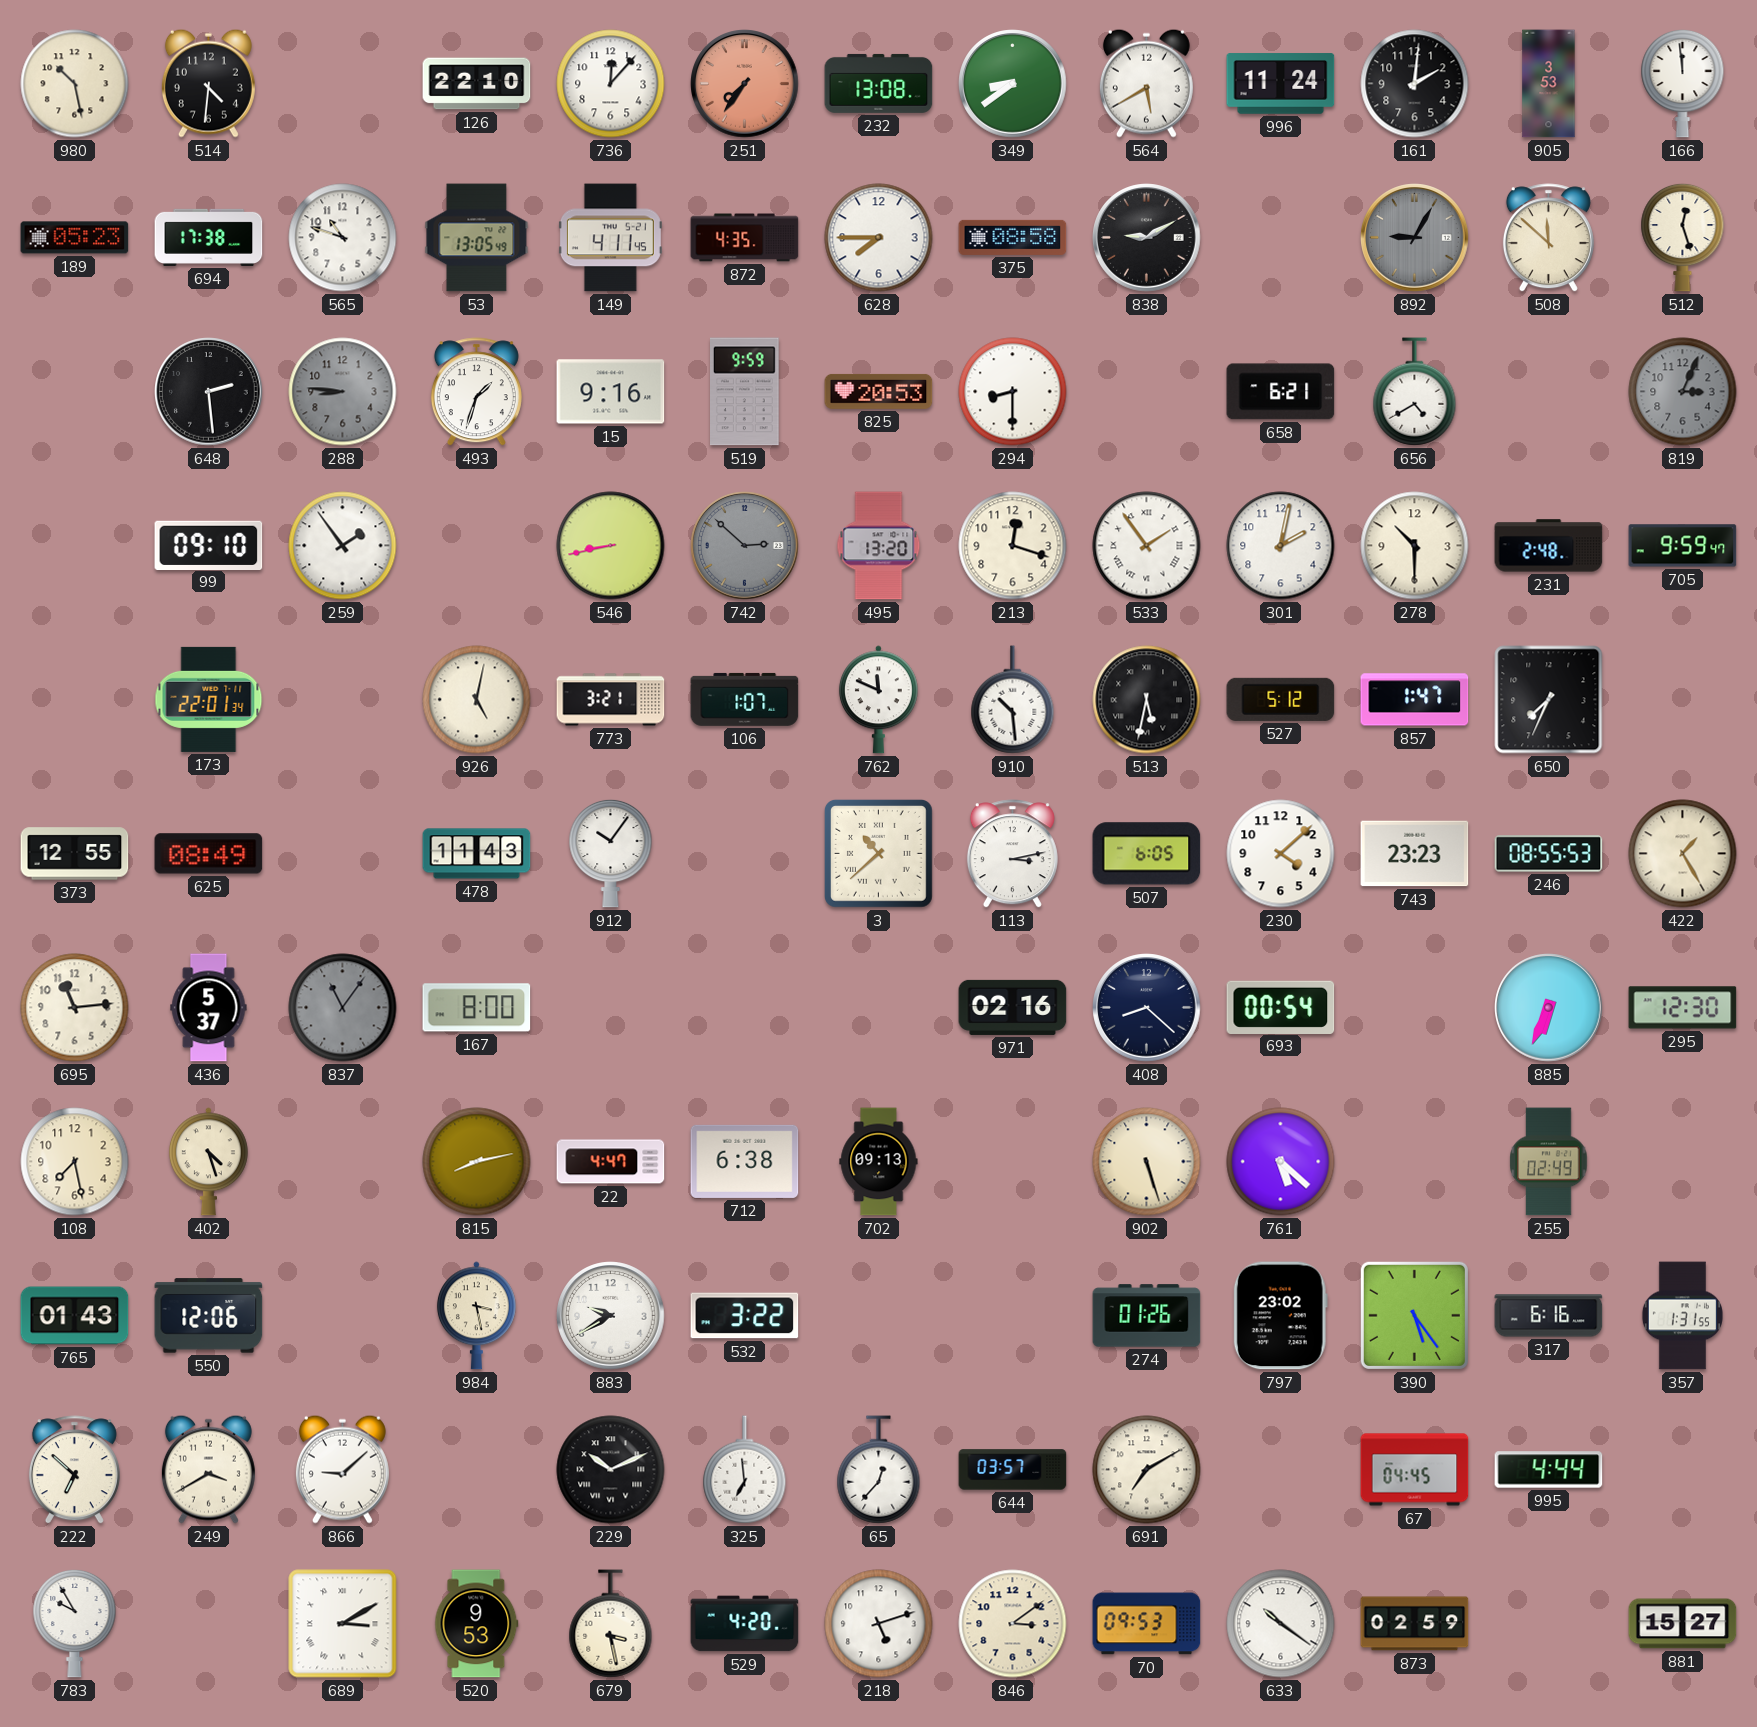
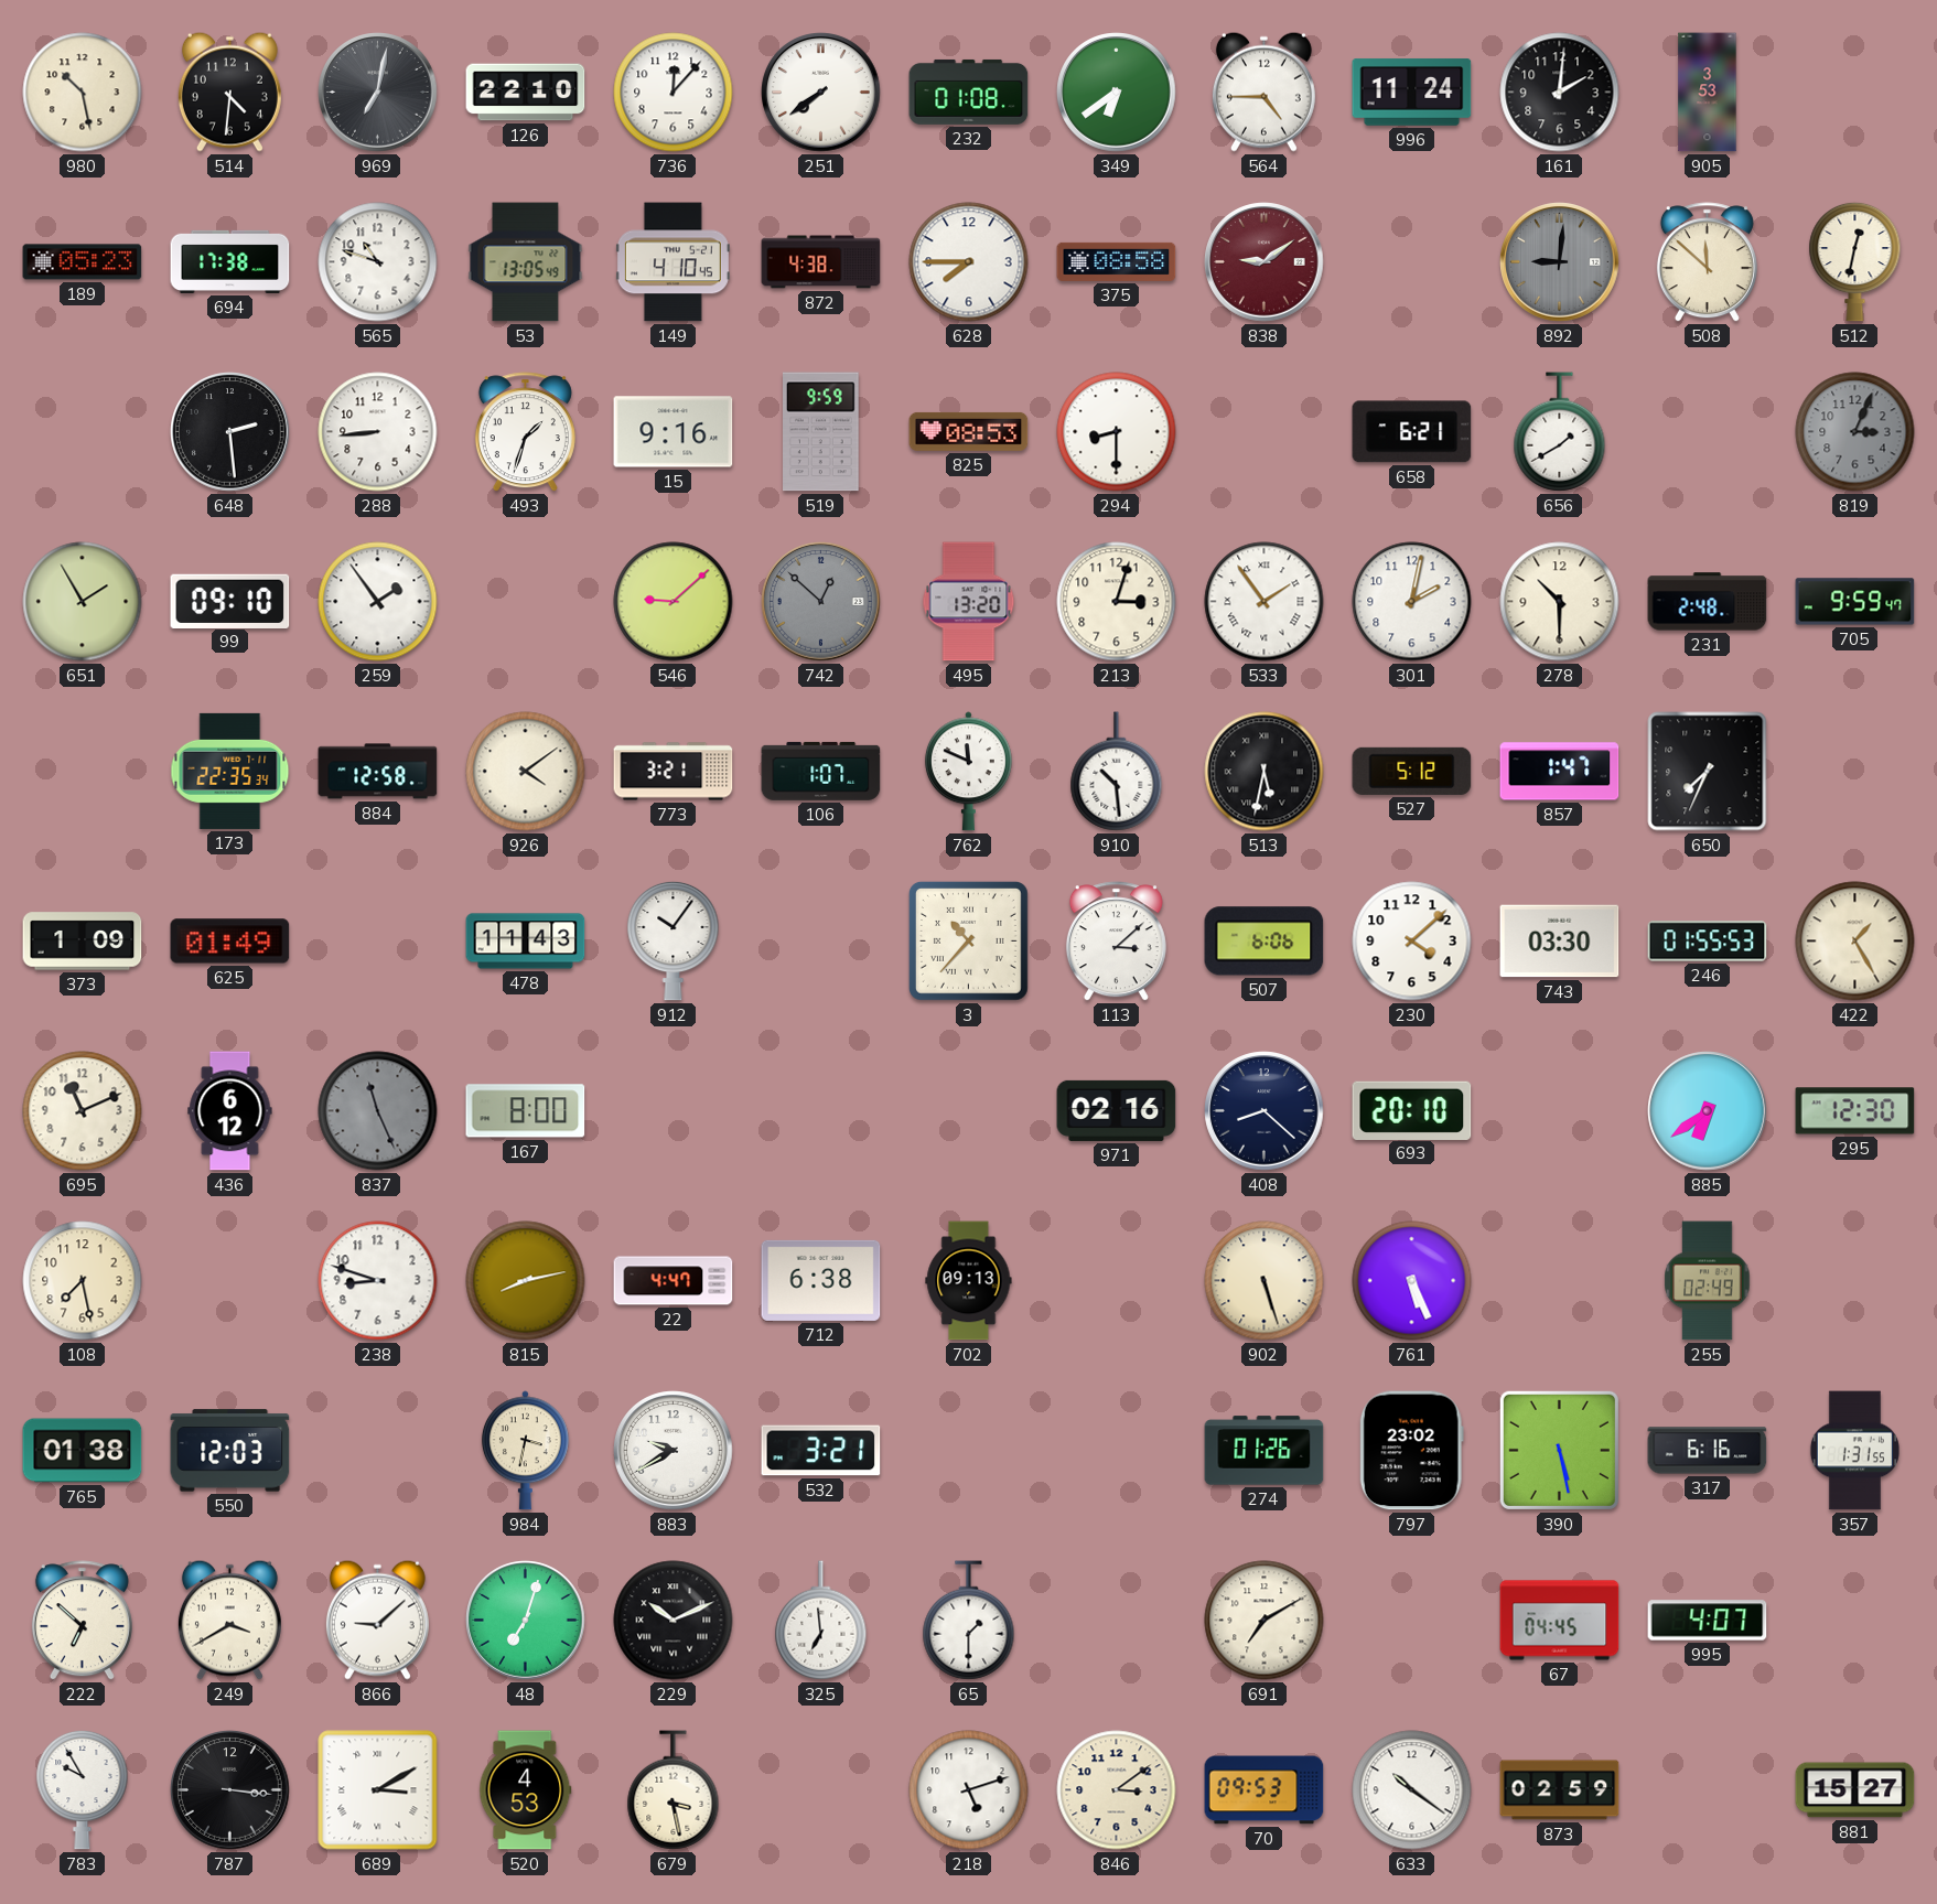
969: none -> 7:02
251: 7:36 -> 7:39
251 dial: salmon -> white
232: 13:08 -> 01:08
349: 8:39 -> 6:39
564: 5:40 -> 4:45
166: 11:59 -> none
149: 4:11 -> 4:10
872: 4:35 -> 4:38
838: 9:10 -> 9:09
838 dial: black -> burgundy
892: 9:05 -> 9:01
512: 12:27 -> 12:32
288: 8:46 -> 8:44
288 dial: grey -> white
825: 20:53 -> 08:53
656: 4:40 -> 1:40
651: none -> 1:55
546: 8:43 -> 9:08
742: 2:52 -> 12:52
213: 12:18 -> 3:03
173: 22:01 -> 22:35
884: none -> 12:58
926: 5:02 -> 4:09
373: 12:55 -> 1:09
625: 08:49 -> 01:49
3: 10:38 -> 10:37
113: 3:13 -> 3:08
507: 6:05 -> 6:06
743: 23:23 -> 03:30
246: 08:55 -> 01:55
695: 11:14 -> 11:11
436: 5:37 -> 6:12
837: 11:06 -> 11:26
693: 00:54 -> 20:10
885: 6:34 -> 6:39
402: 4:27 -> none
238: none -> 8:48
761: 5:22 -> 5:26
765: 01:43 -> 01:38
550: 12:06 -> 12:03
984: 3:28 -> 3:32
532: 3:22 -> 3:21
390: 5:24 -> 5:28
48: none -> 7:03
65: 12:37 -> 1:30
644: 03:57 -> none
995: 4:44 -> 4:07
787: none -> 3:16
520: 9:53 -> 4:53
529: 4:20 -> none
